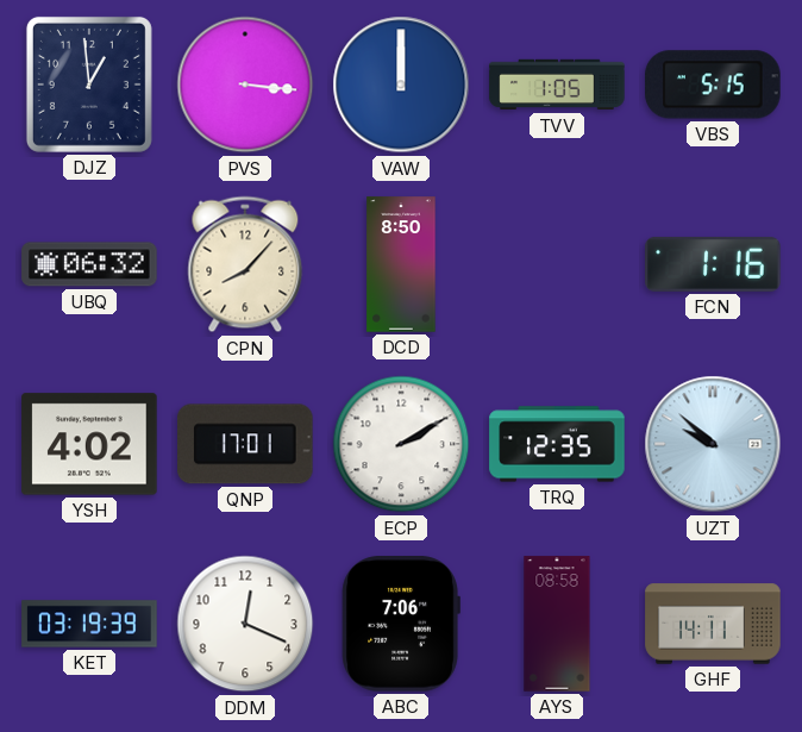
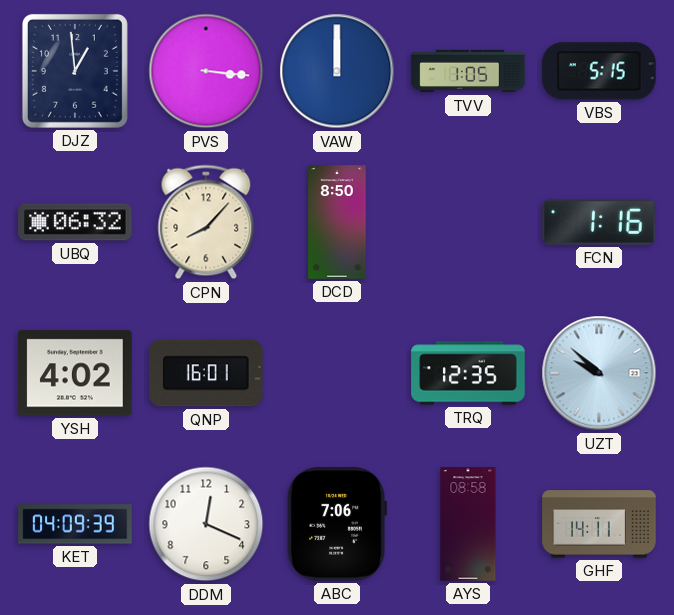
QNP: 17:01 -> 16:01
ECP: 2:10 -> none
KET: 03:19 -> 04:09
